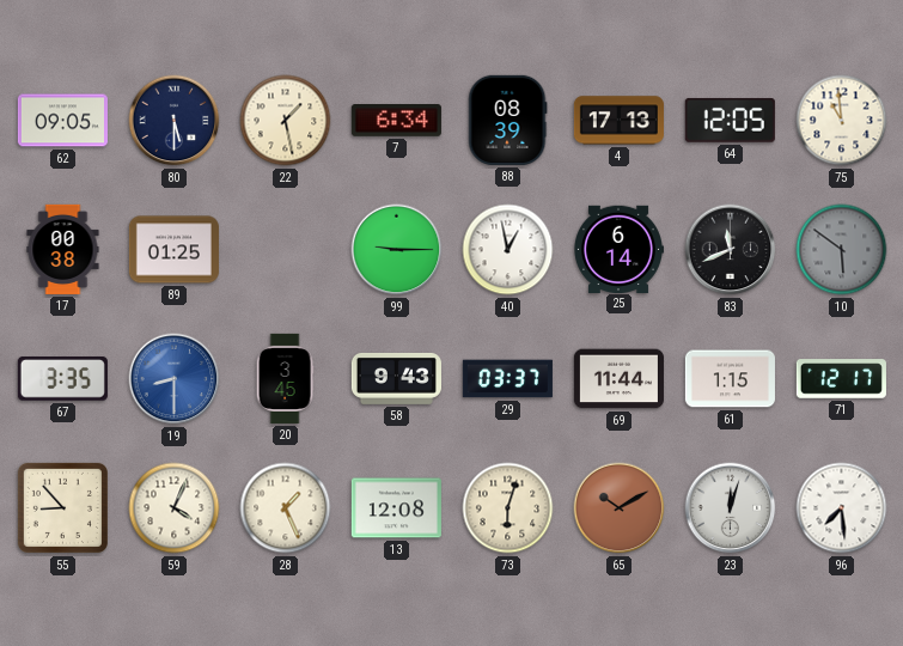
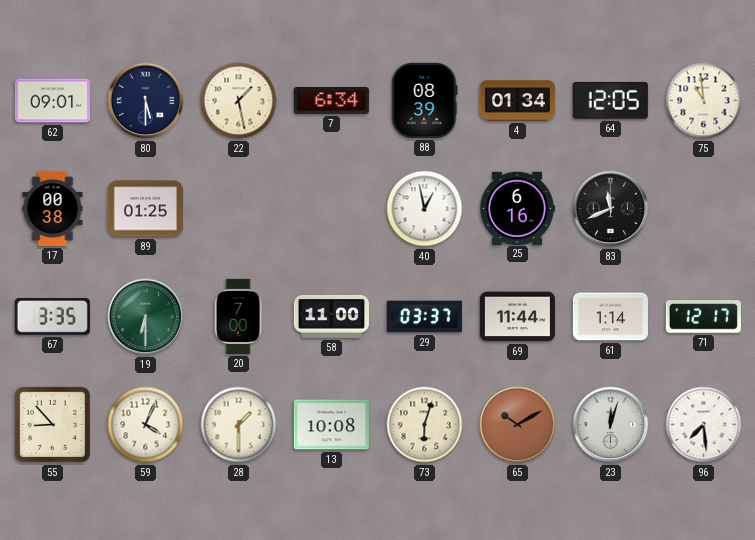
62: 09:05 -> 09:01
4: 17:13 -> 01:34
99: 9:15 -> none
25: 6:14 -> 6:16
10: 5:51 -> none
19: 8:30 -> 6:30
19 dial: blue -> green
20: 3:45 -> 7:00
58: 9:43 -> 11:00
61: 1:15 -> 1:14
28: 1:26 -> 1:30
13: 12:08 -> 10:08
